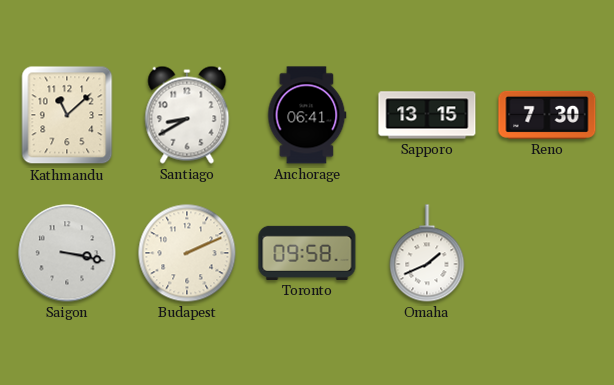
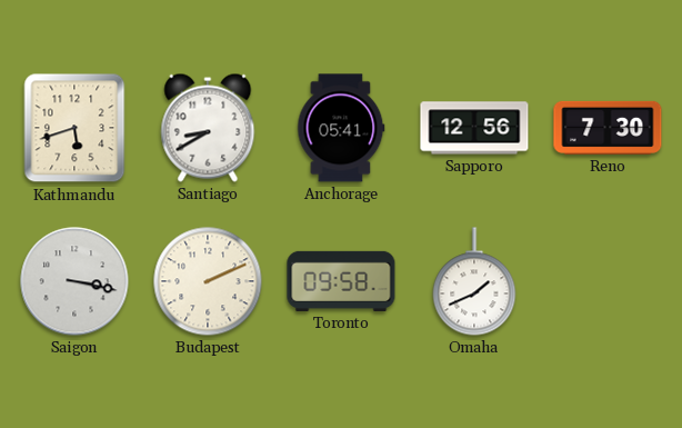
Kathmandu: 11:08 -> 5:42
Anchorage: 06:41 -> 05:41
Sapporo: 13:15 -> 12:56
